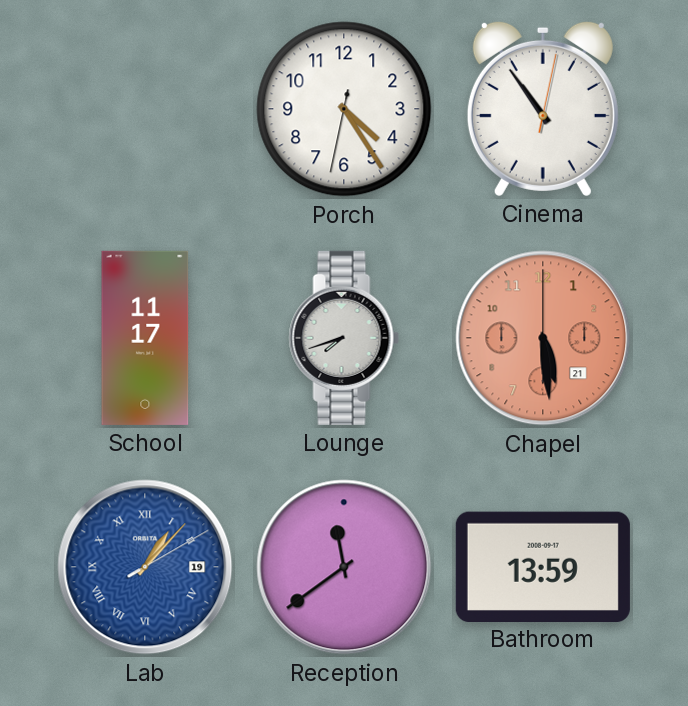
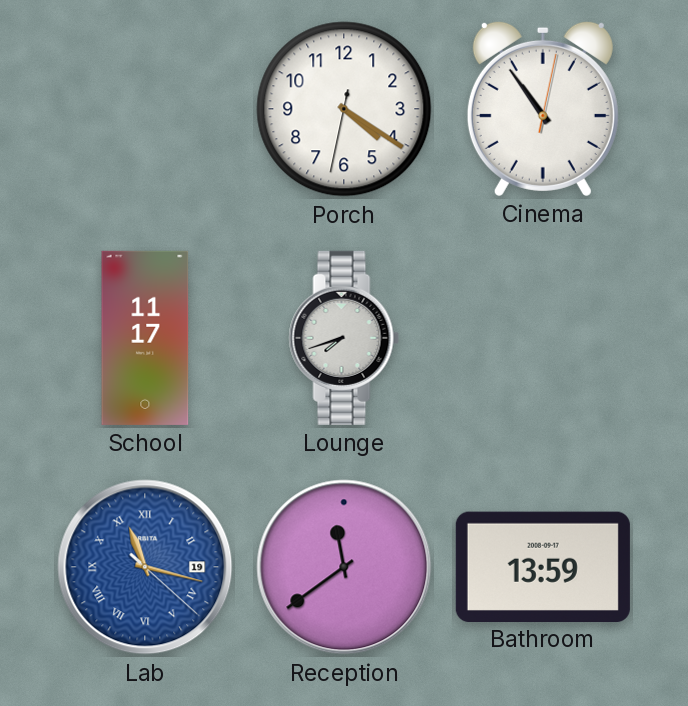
Porch: 4:24 -> 4:20
Chapel: 5:29 -> none
Lab: 1:07 -> 11:17
